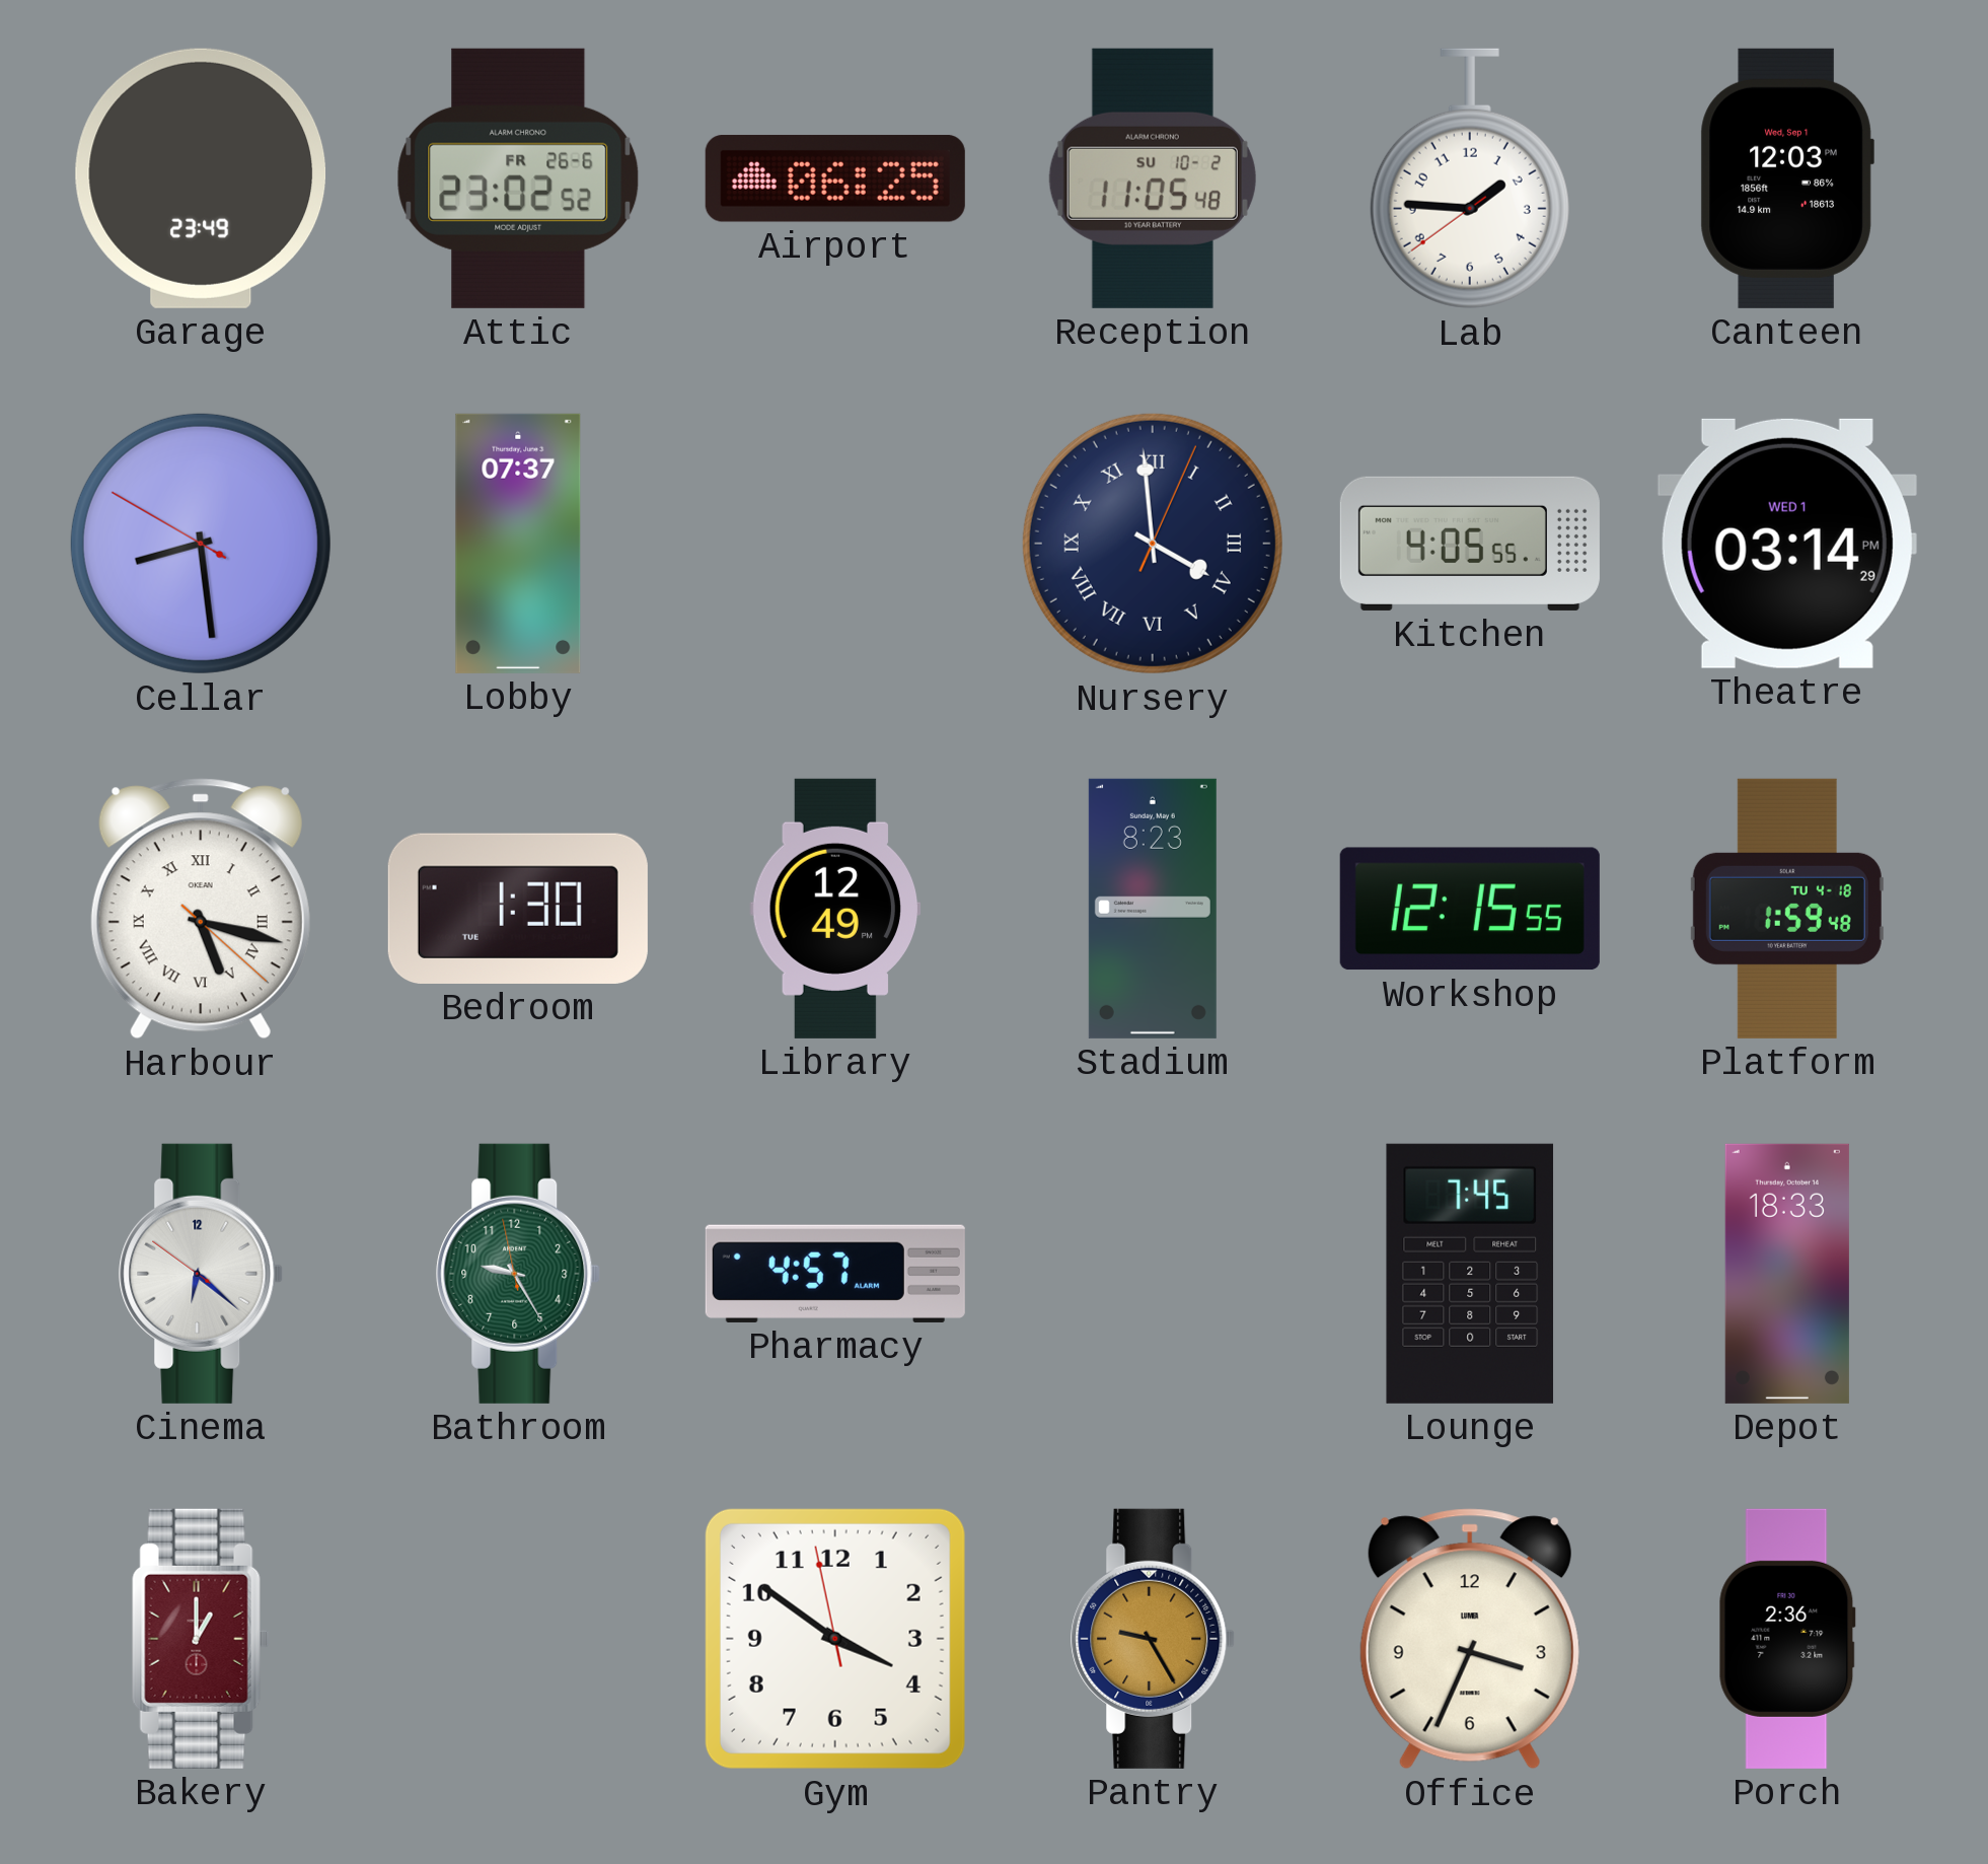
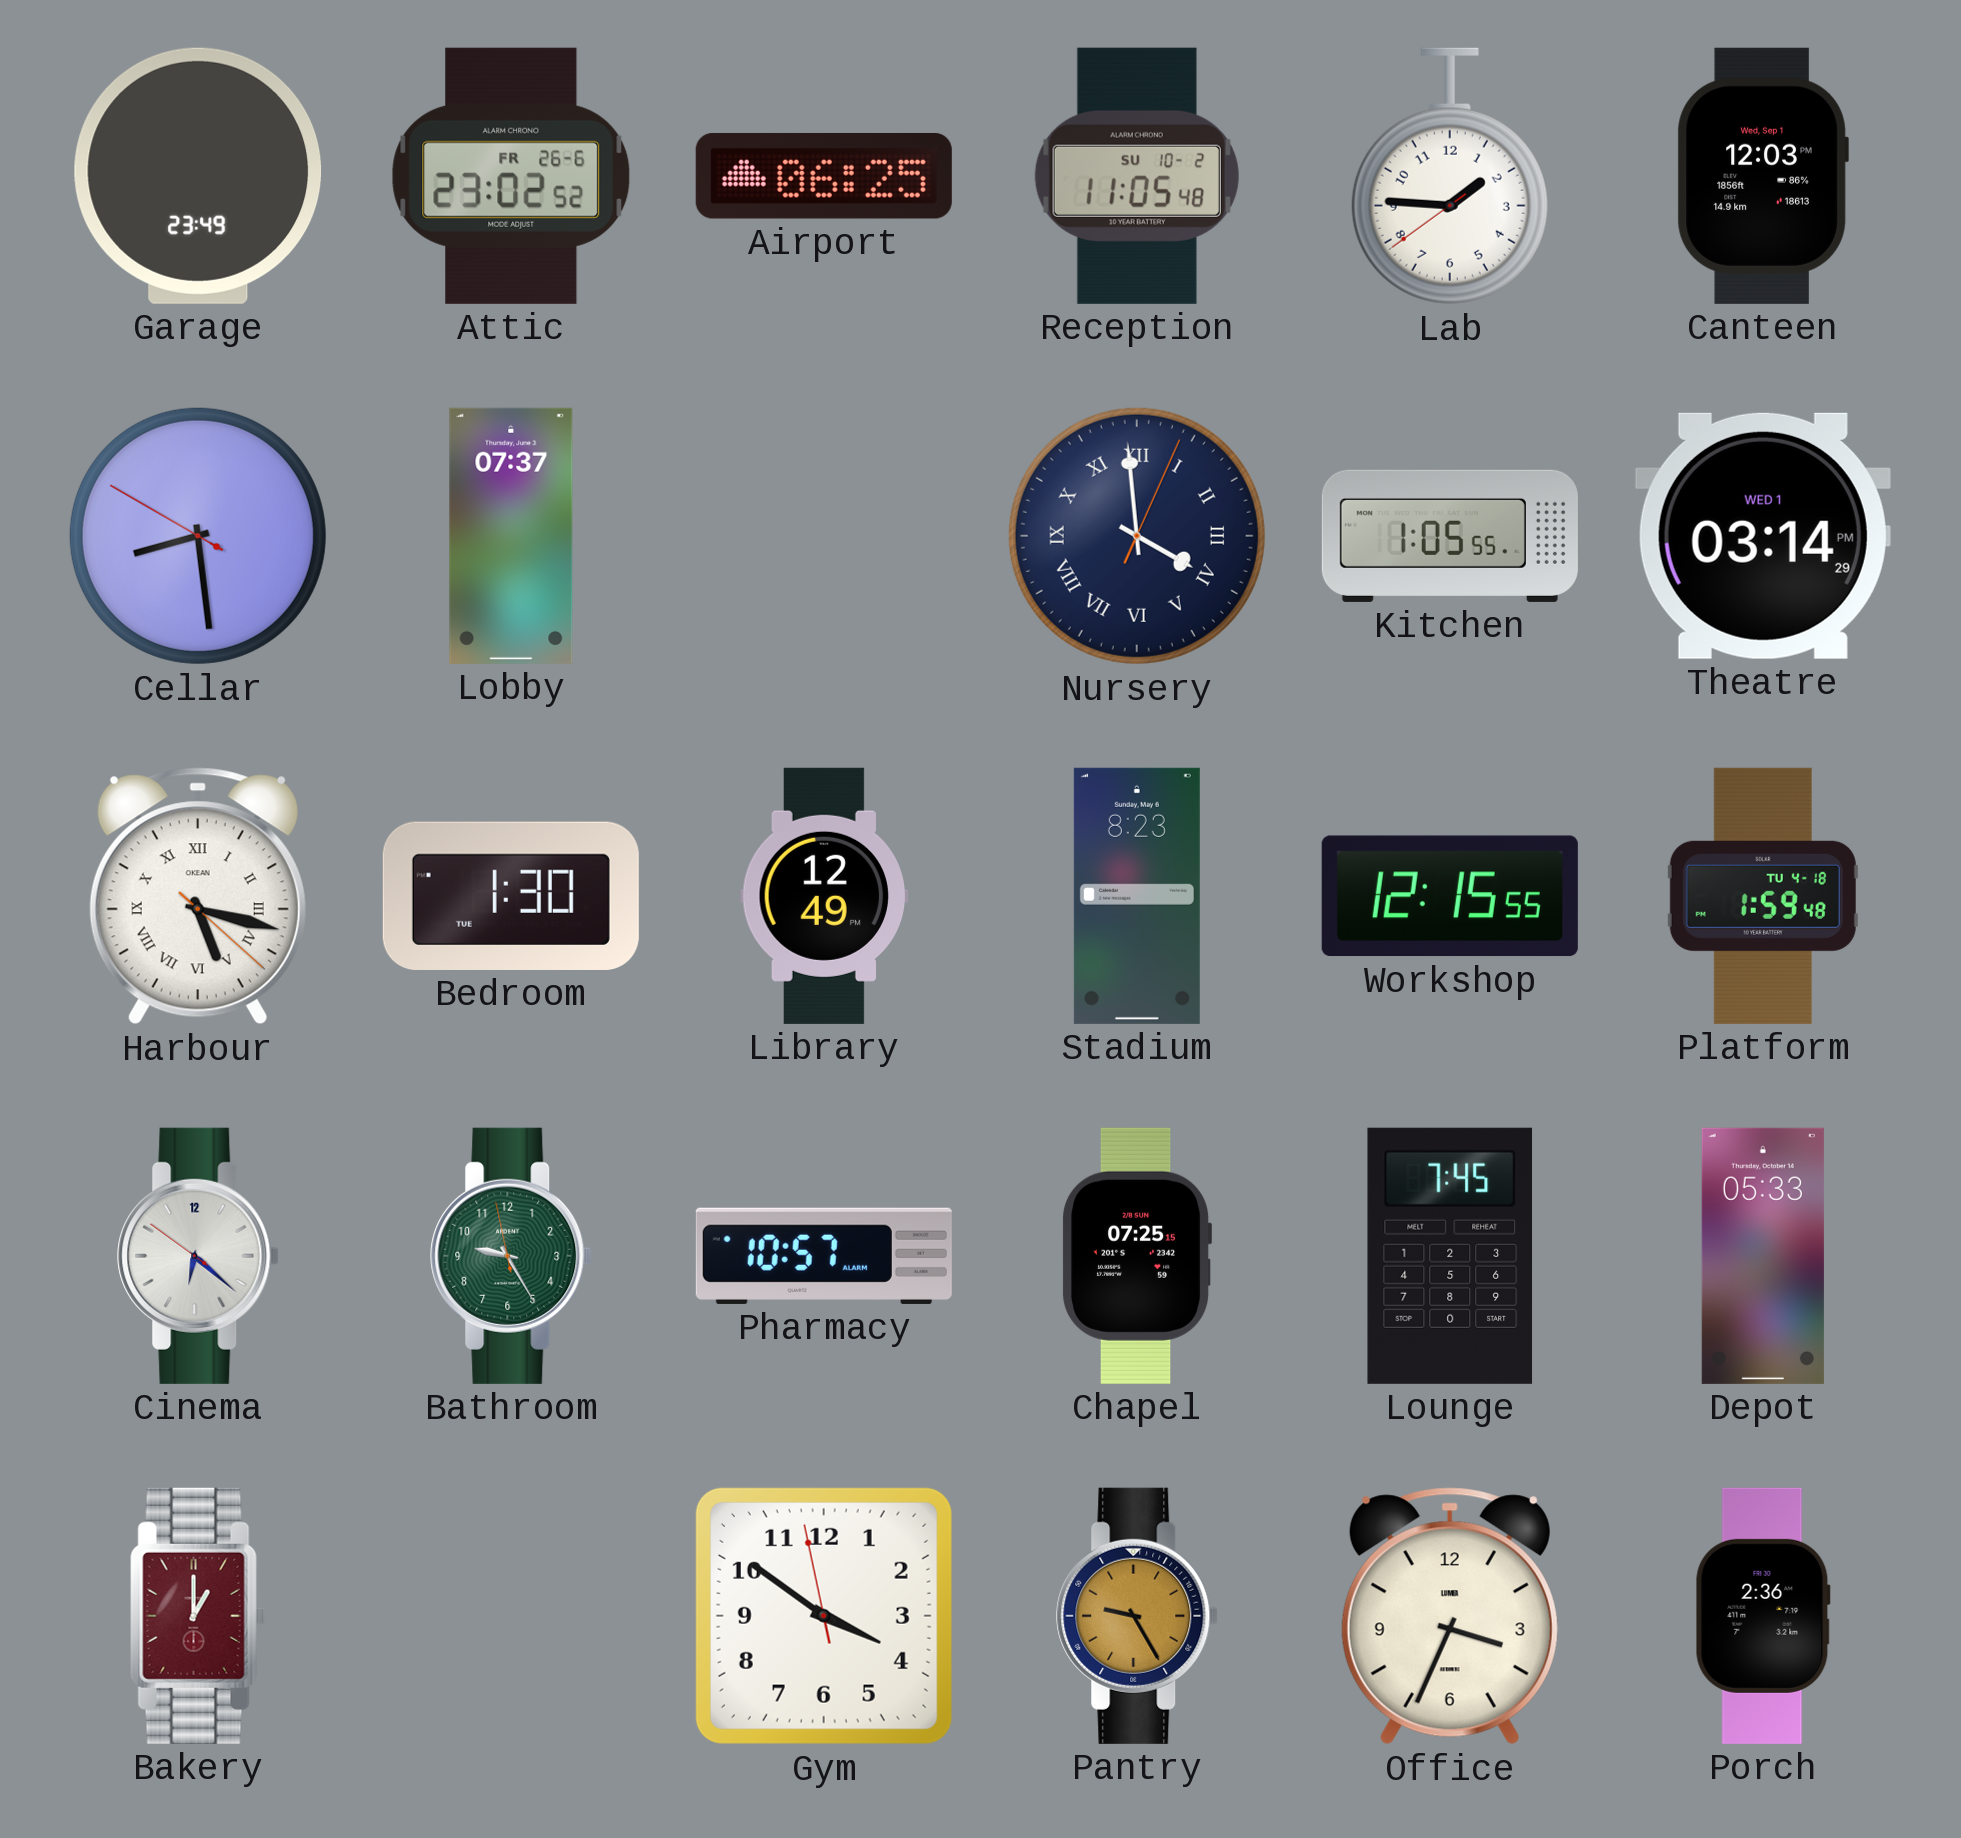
Kitchen: 4:05 -> 1:05
Pharmacy: 4:57 -> 10:57
Chapel: none -> 07:25
Depot: 18:33 -> 05:33
